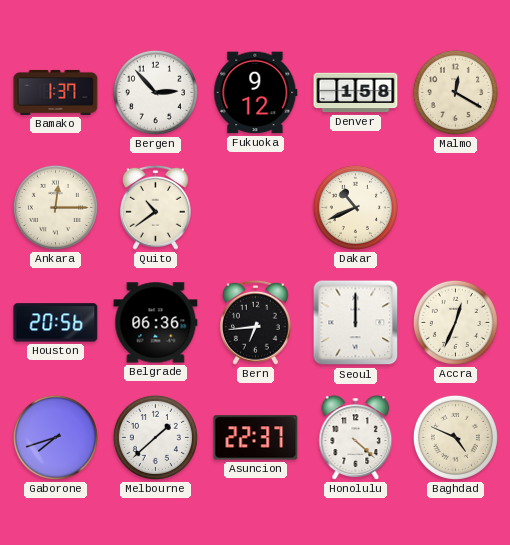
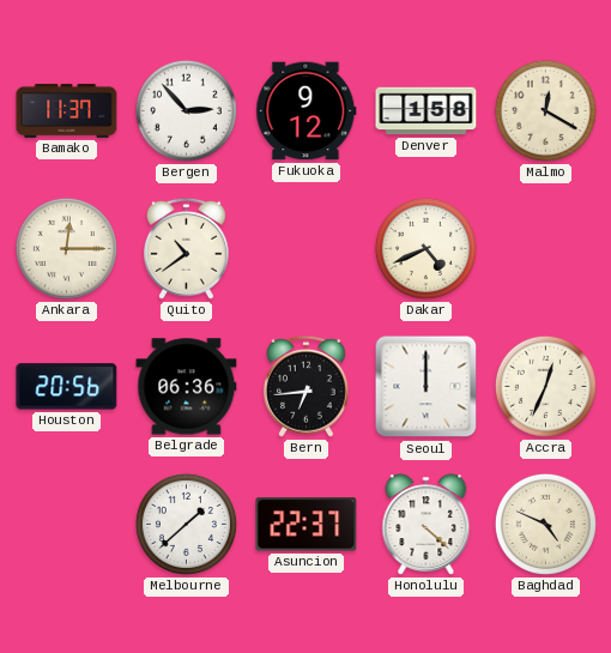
Bamako: 1:37 -> 11:37
Dakar: 10:41 -> 4:41
Gaborone: 7:42 -> none
